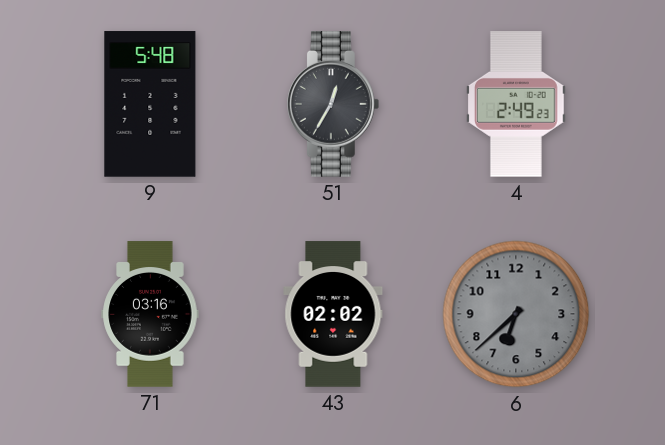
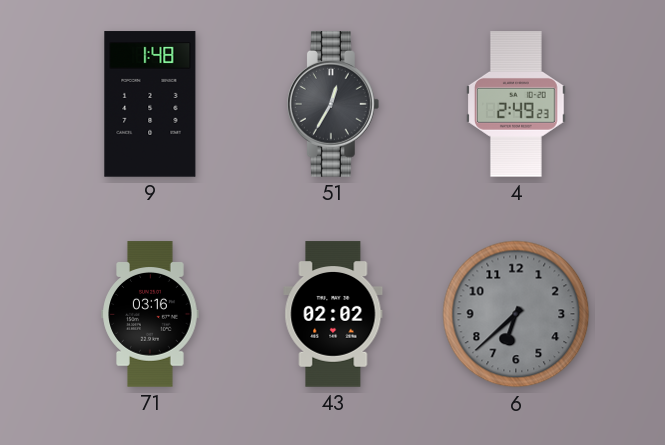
9: 5:48 -> 1:48
